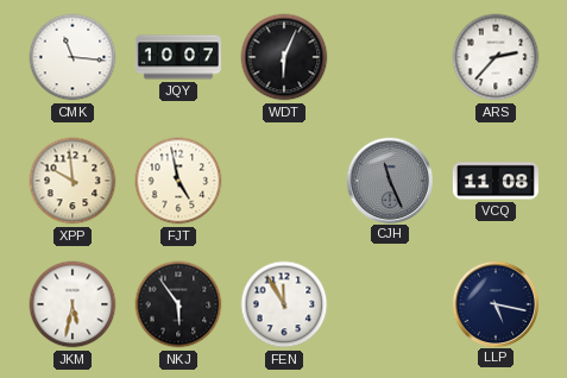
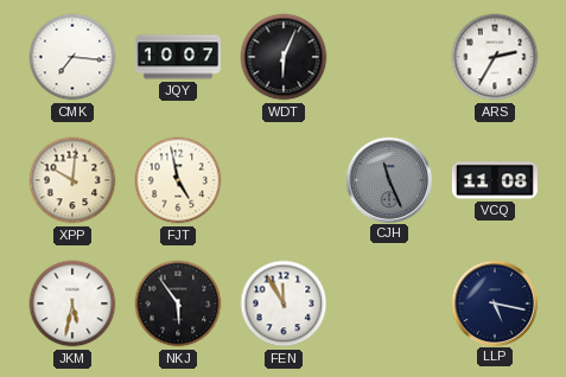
CMK: 11:16 -> 7:16
ARS: 2:37 -> 2:35
XPP: 9:59 -> 10:01
